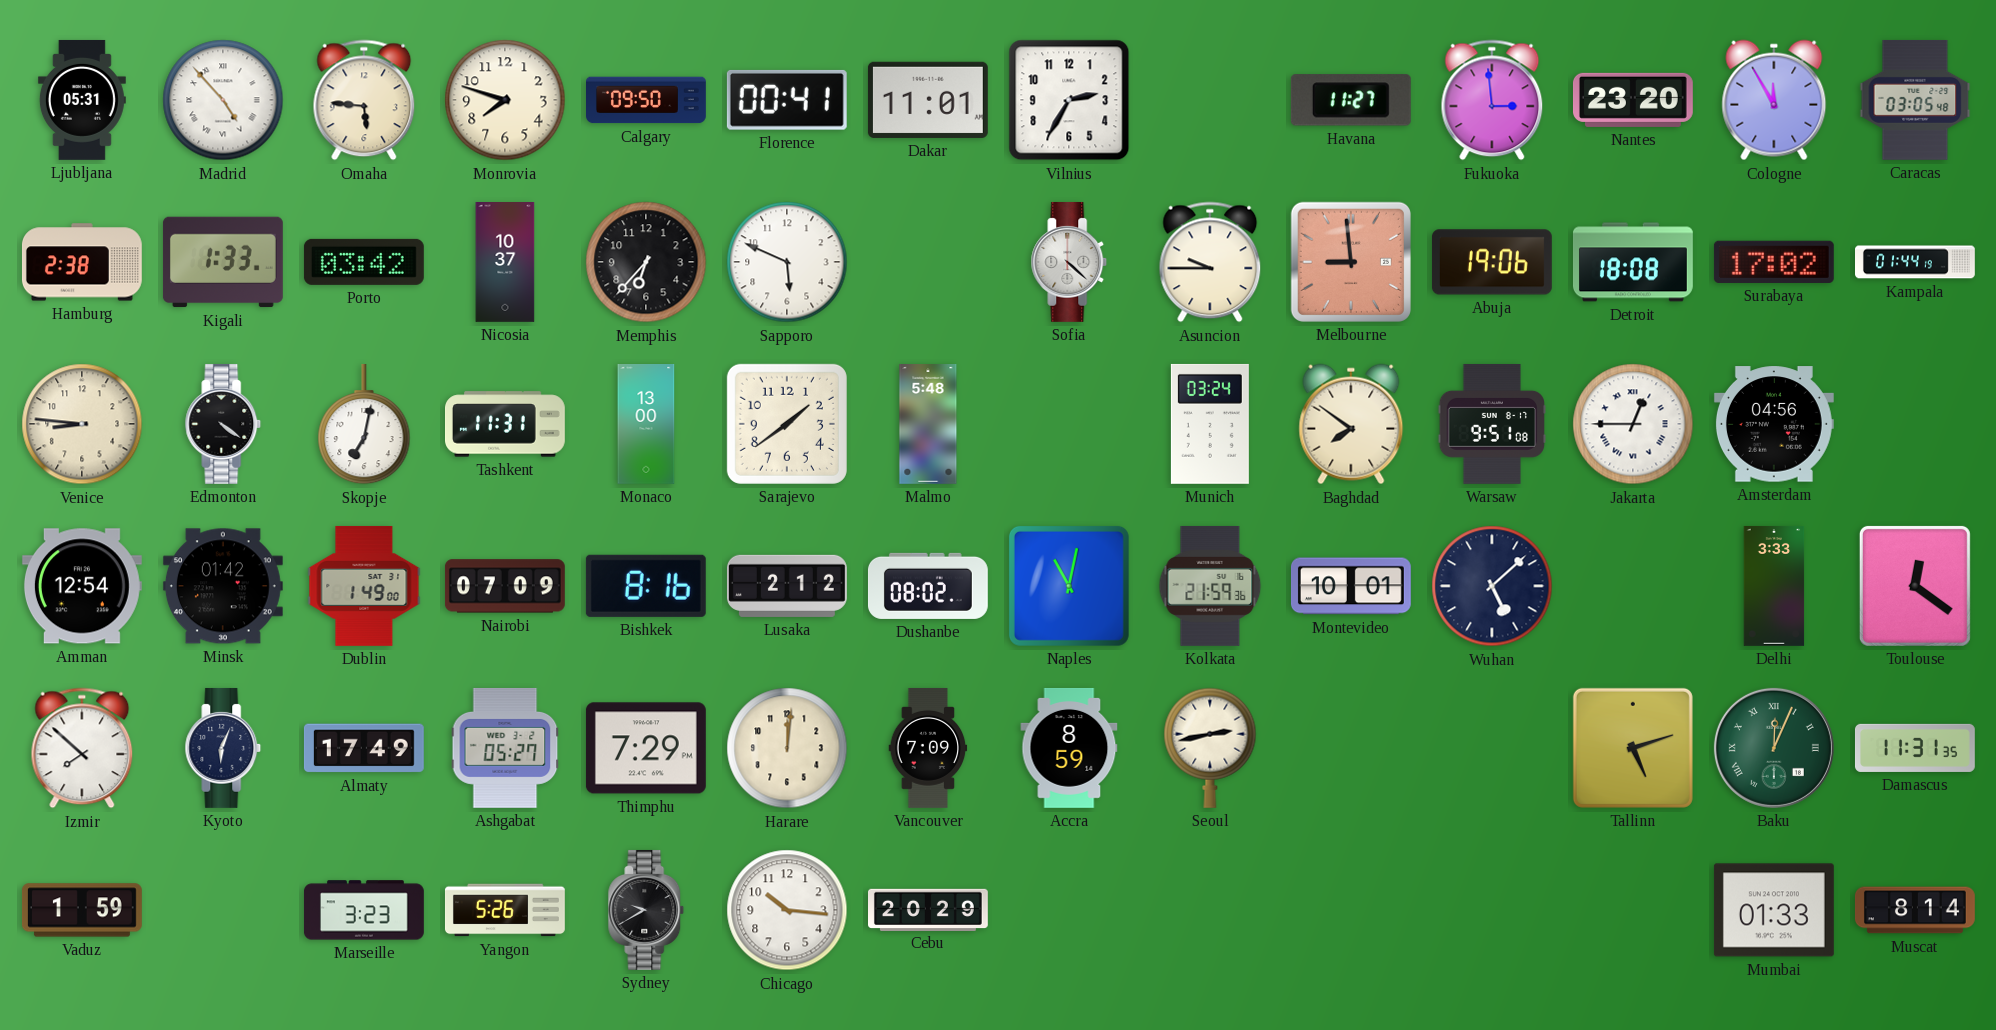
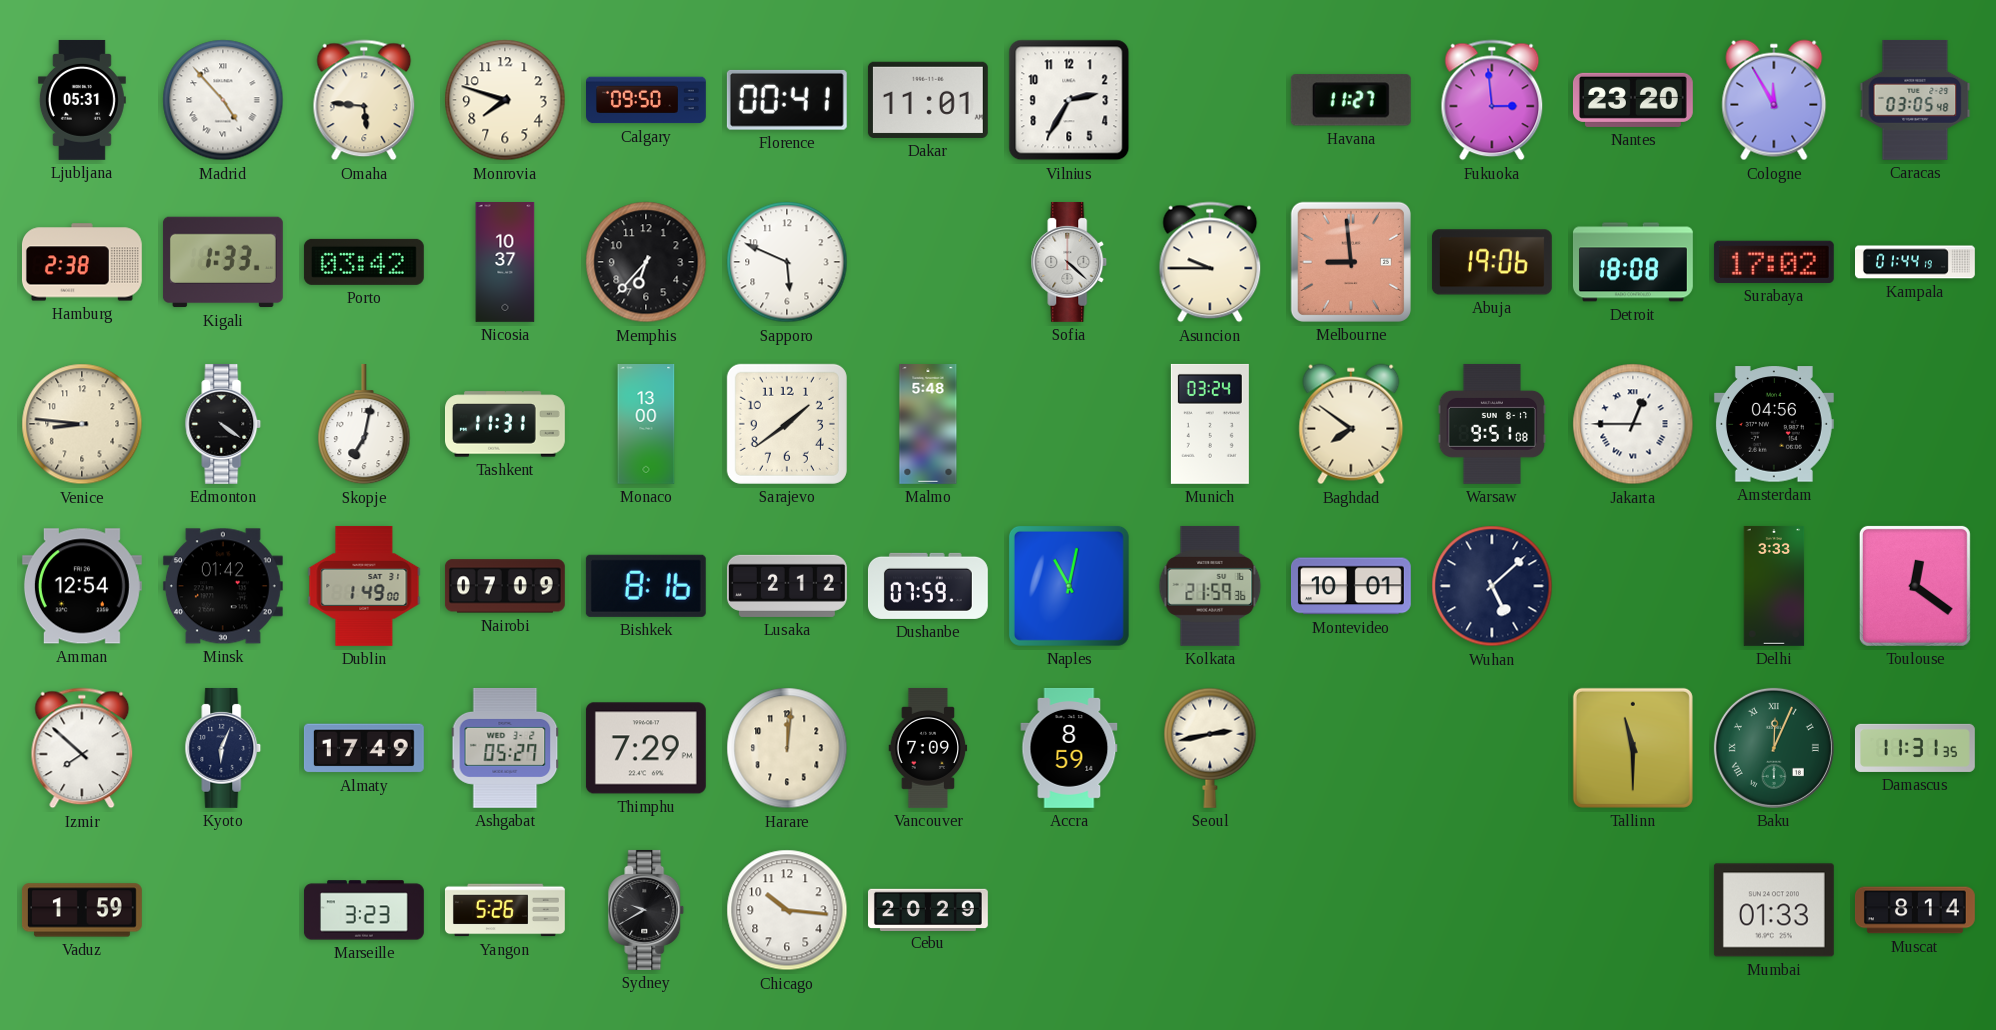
Dushanbe: 08:02 -> 07:59
Tallinn: 5:12 -> 11:30
